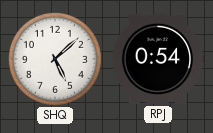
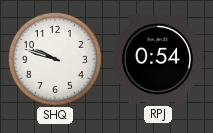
SHQ: 5:08 -> 9:48
